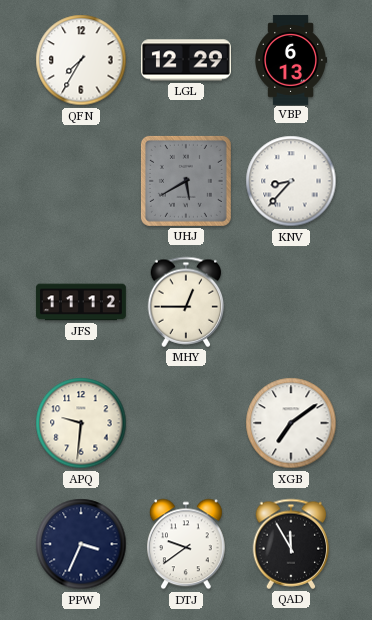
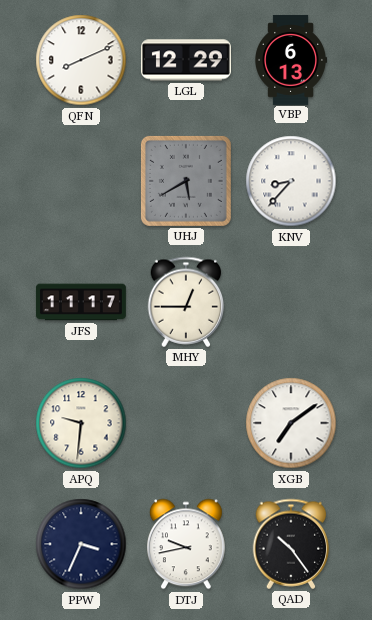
QFN: 7:35 -> 8:11
JFS: 11:12 -> 11:17
DTJ: 9:39 -> 9:43
QAD: 11:55 -> 10:24
